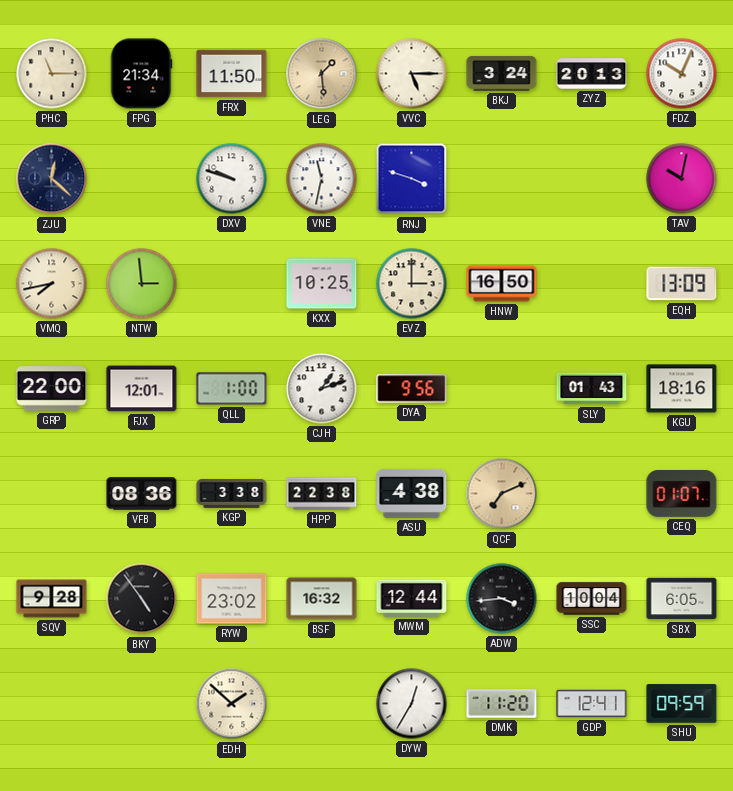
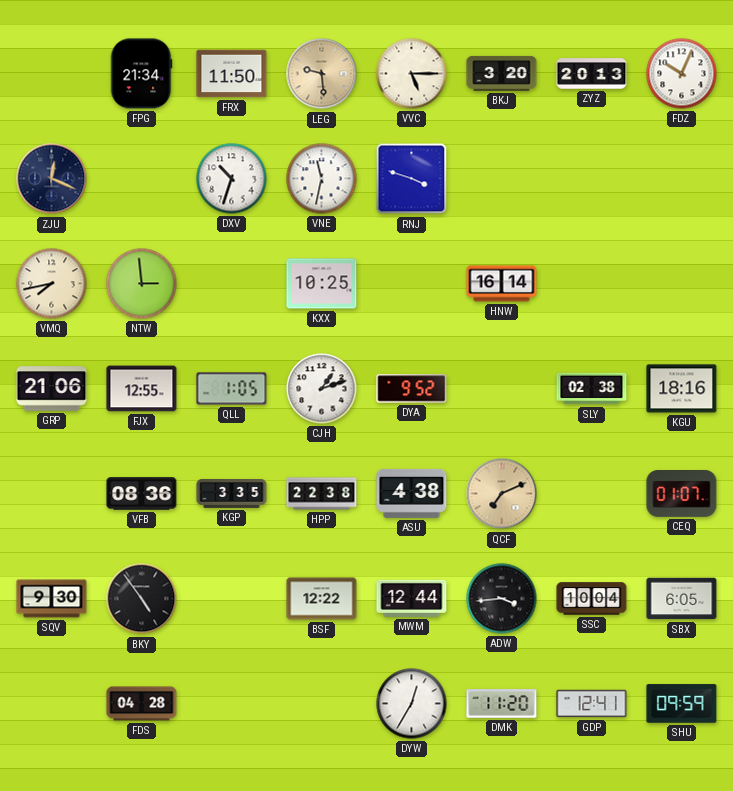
PHC: 11:15 -> none
LEG: 1:29 -> 9:29
BKJ: 3:24 -> 3:20
ZJU: 12:22 -> 12:19
DXV: 9:48 -> 10:33
TAV: 10:02 -> none
EVZ: 3:00 -> none
HNW: 16:50 -> 16:14
EQH: 13:09 -> none
GRP: 22:00 -> 21:06
FJX: 12:01 -> 12:55
QLL: 1:00 -> 1:05
DYA: 9:56 -> 9:52
SLY: 01:43 -> 02:38
KGP: 3:38 -> 3:35
SQV: 9:28 -> 9:30
RYW: 23:02 -> none
BSF: 16:32 -> 12:22
FDS: none -> 04:28
EDH: 1:52 -> none
